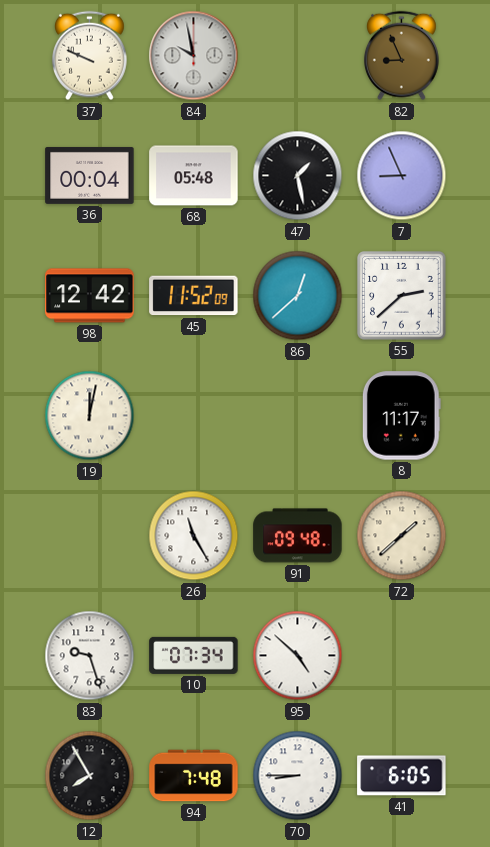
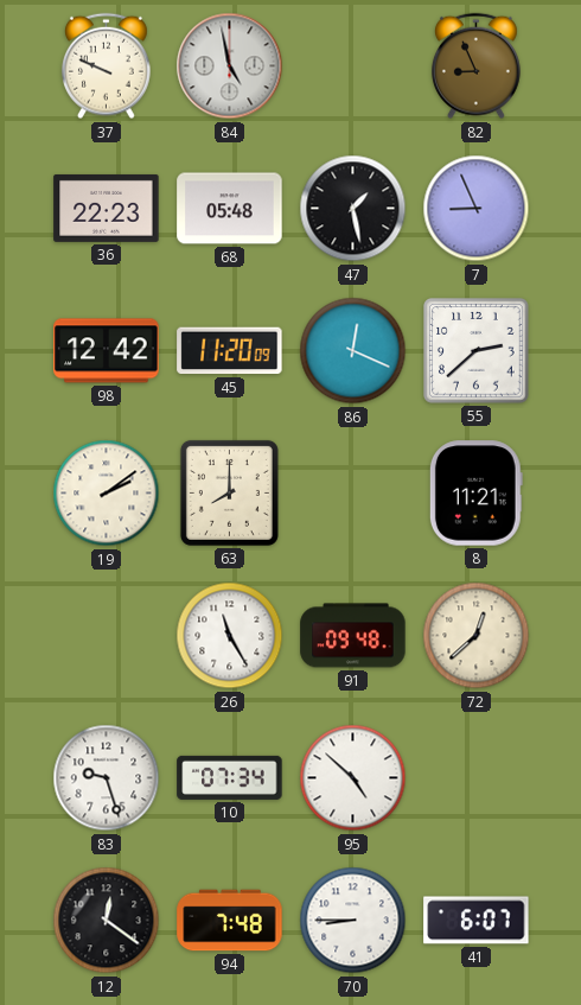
84: 9:58 -> 4:58
36: 00:04 -> 22:23
45: 11:52 -> 11:20
86: 12:38 -> 12:19
19: 12:02 -> 2:09
63: none -> 8:00
8: 11:17 -> 11:21
72: 1:38 -> 12:38
12: 7:55 -> 12:21
41: 6:05 -> 6:07
